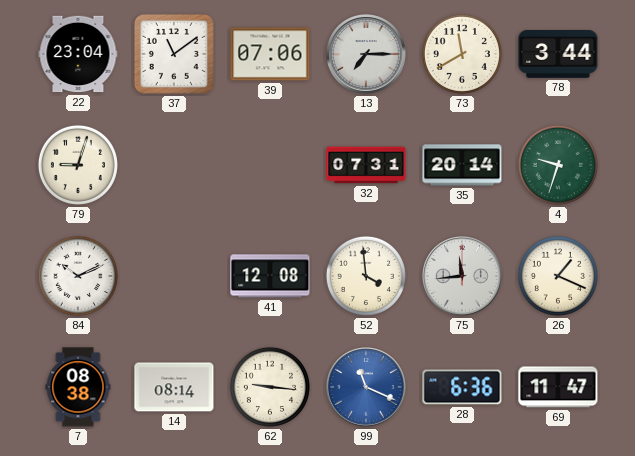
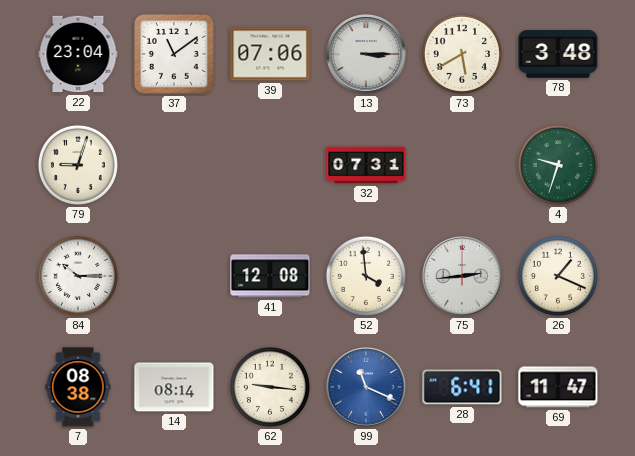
13: 7:15 -> 3:15
73: 11:40 -> 5:40
78: 3:44 -> 3:48
35: 20:14 -> none
84: 10:11 -> 10:15
75: 11:44 -> 2:44
28: 6:36 -> 6:41
